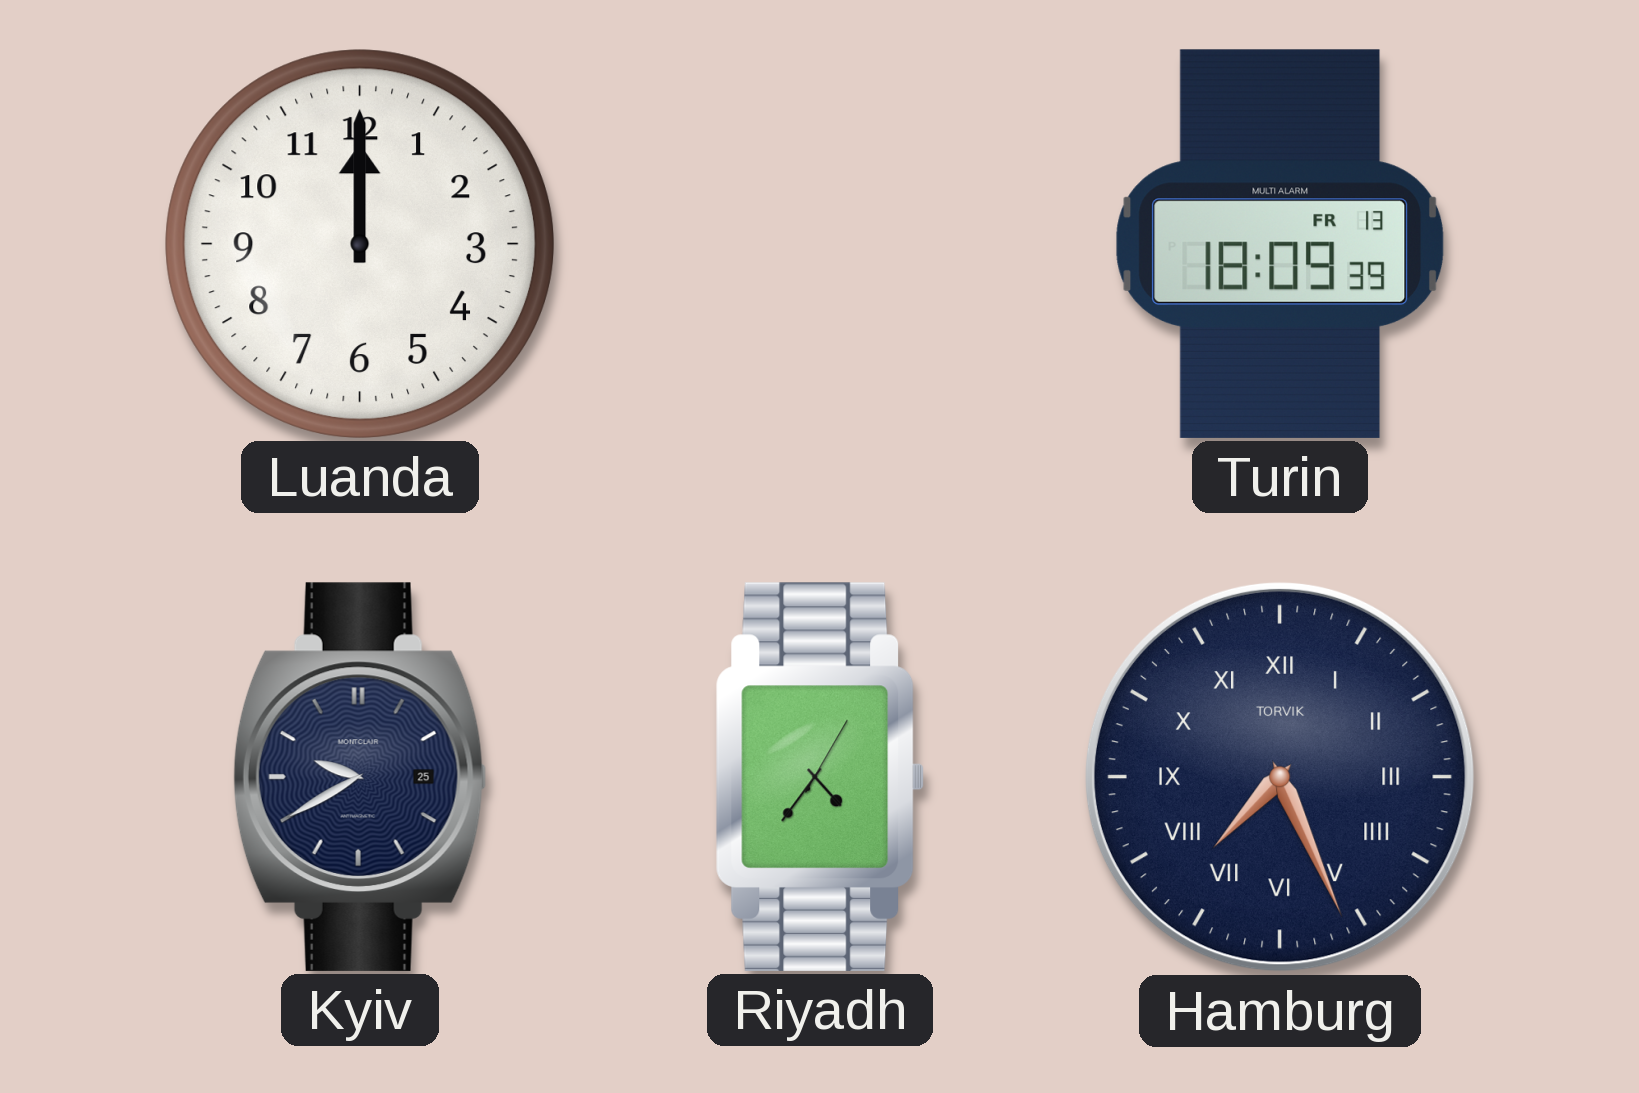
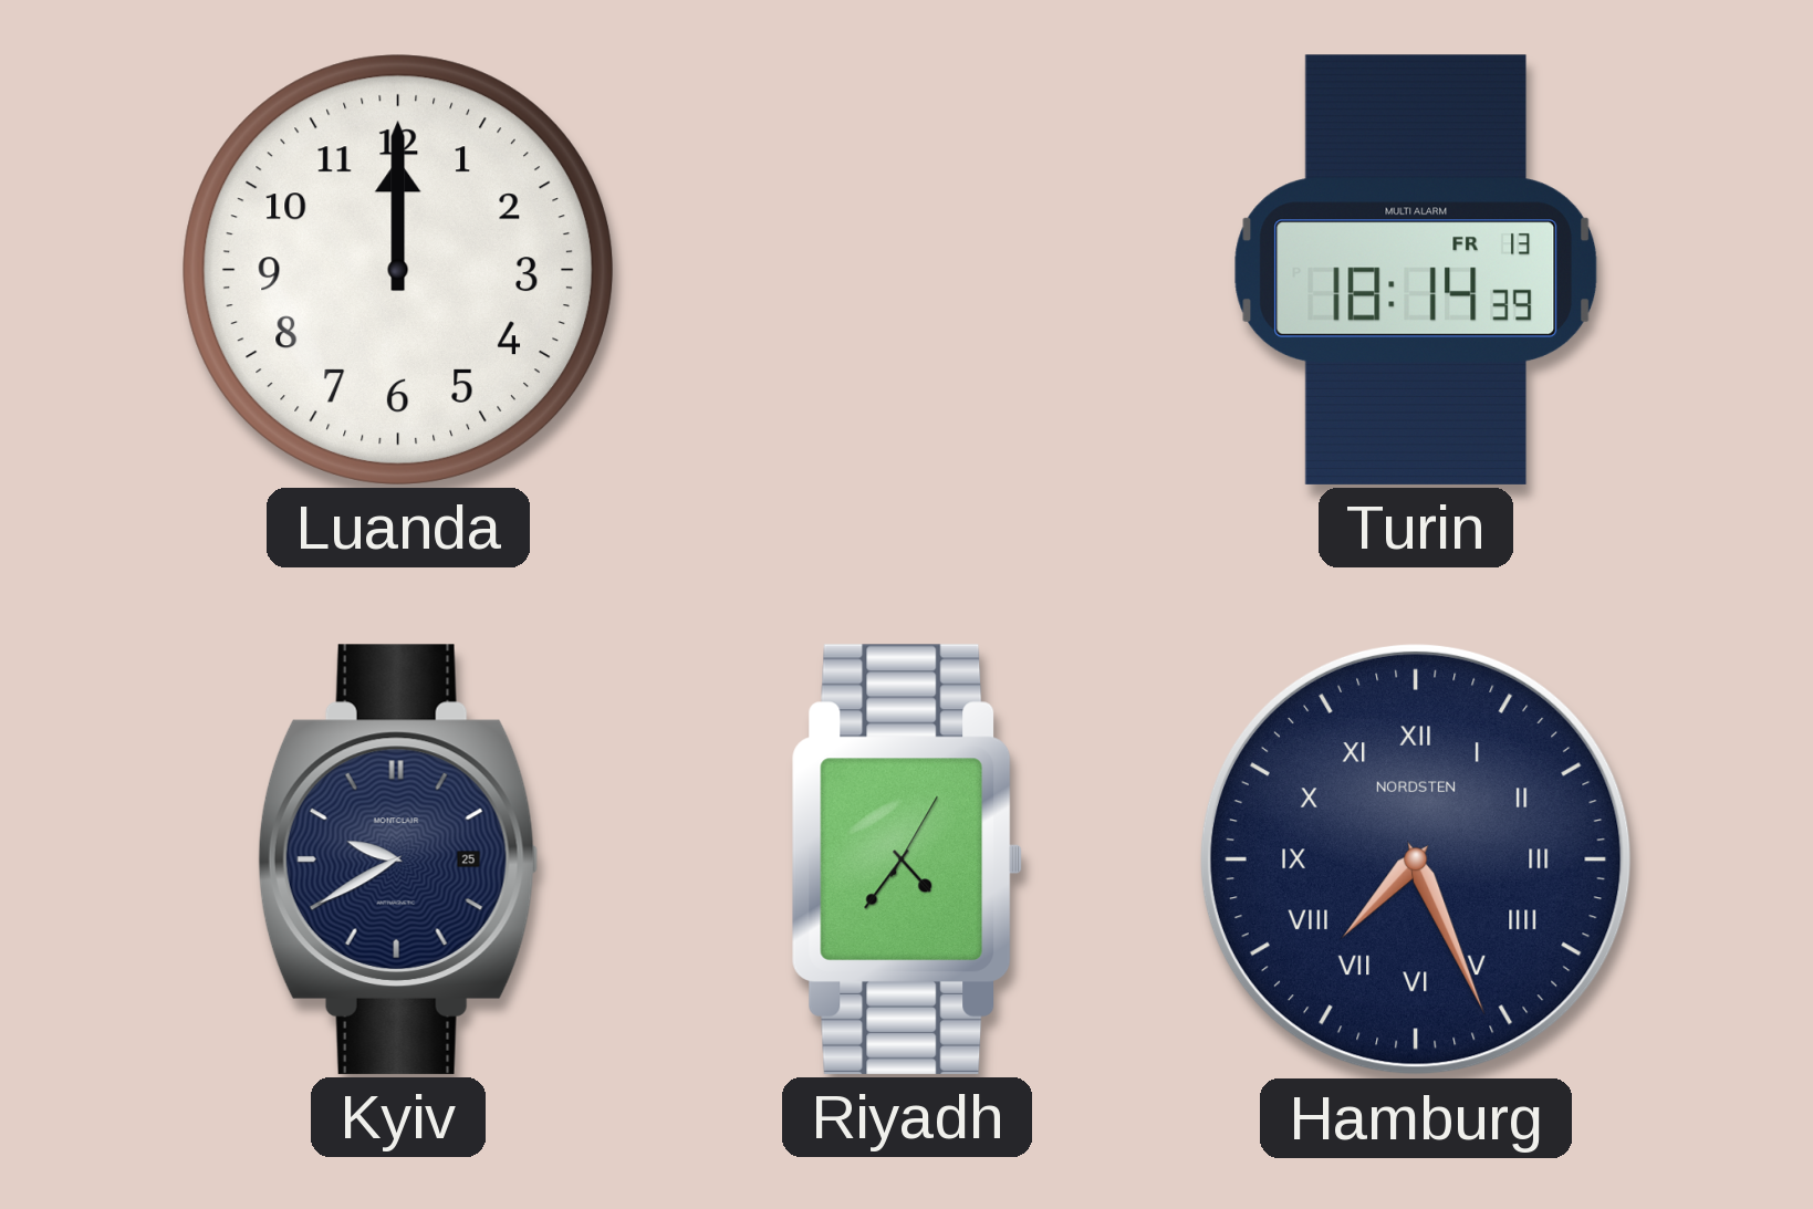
Turin: 18:09 -> 18:14
Hamburg brand: TORVIK -> NORDSTEN
